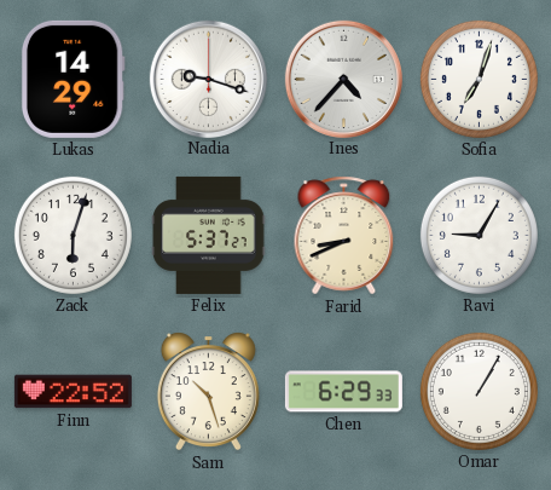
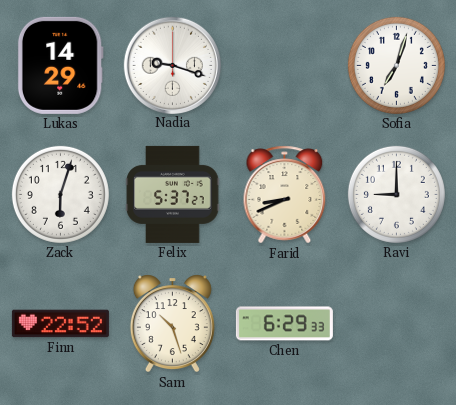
Ines: 4:37 -> none
Ravi: 9:05 -> 9:00
Omar: 1:05 -> none
